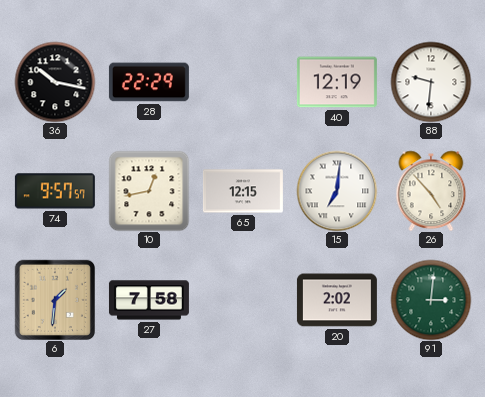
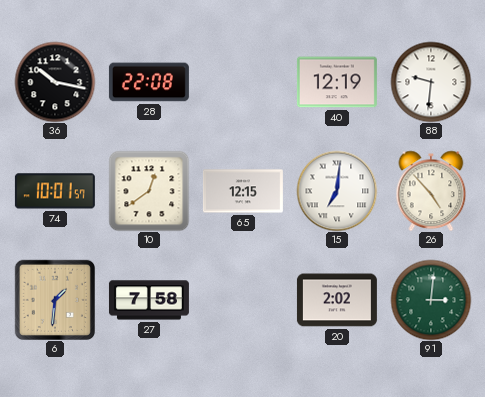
28: 22:29 -> 22:08
74: 9:57 -> 10:01
10: 12:43 -> 12:39
